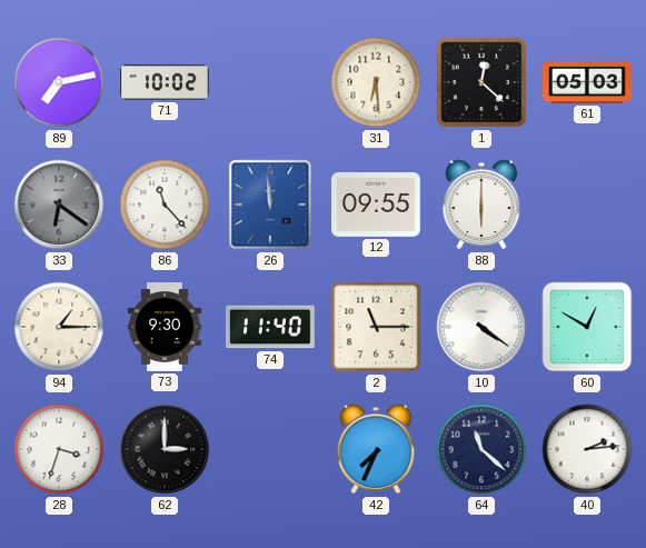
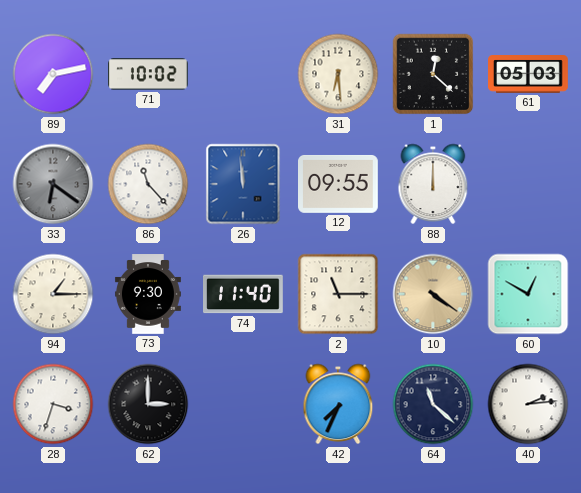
88: 6:00 -> 12:00
10 dial: white -> champagne
